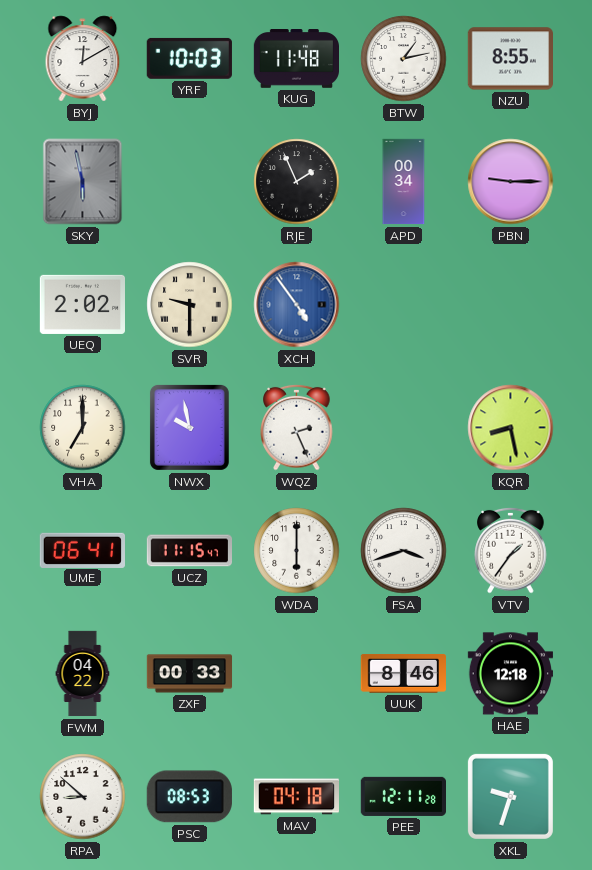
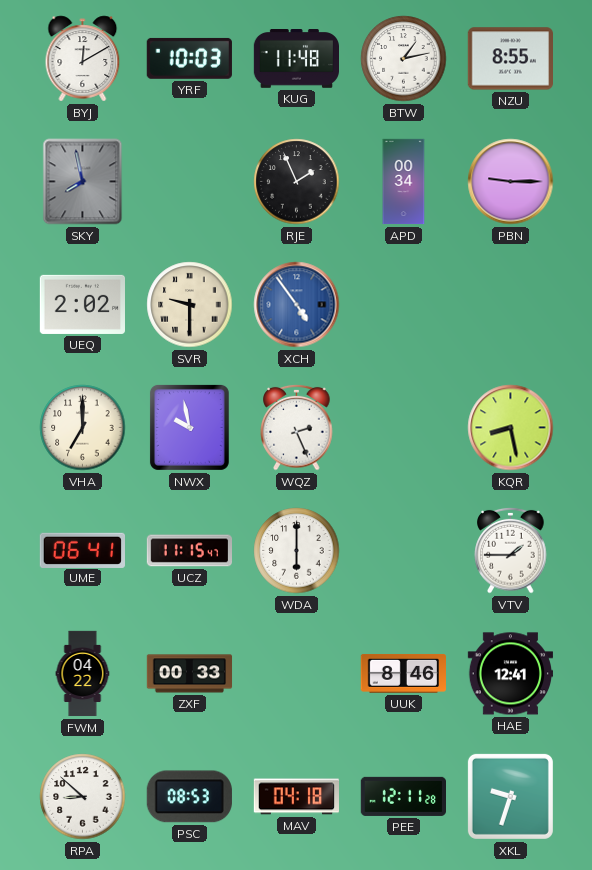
SKY: 5:58 -> 7:58
FSA: 3:42 -> none
VTV: 1:36 -> 1:45
HAE: 12:18 -> 12:41
